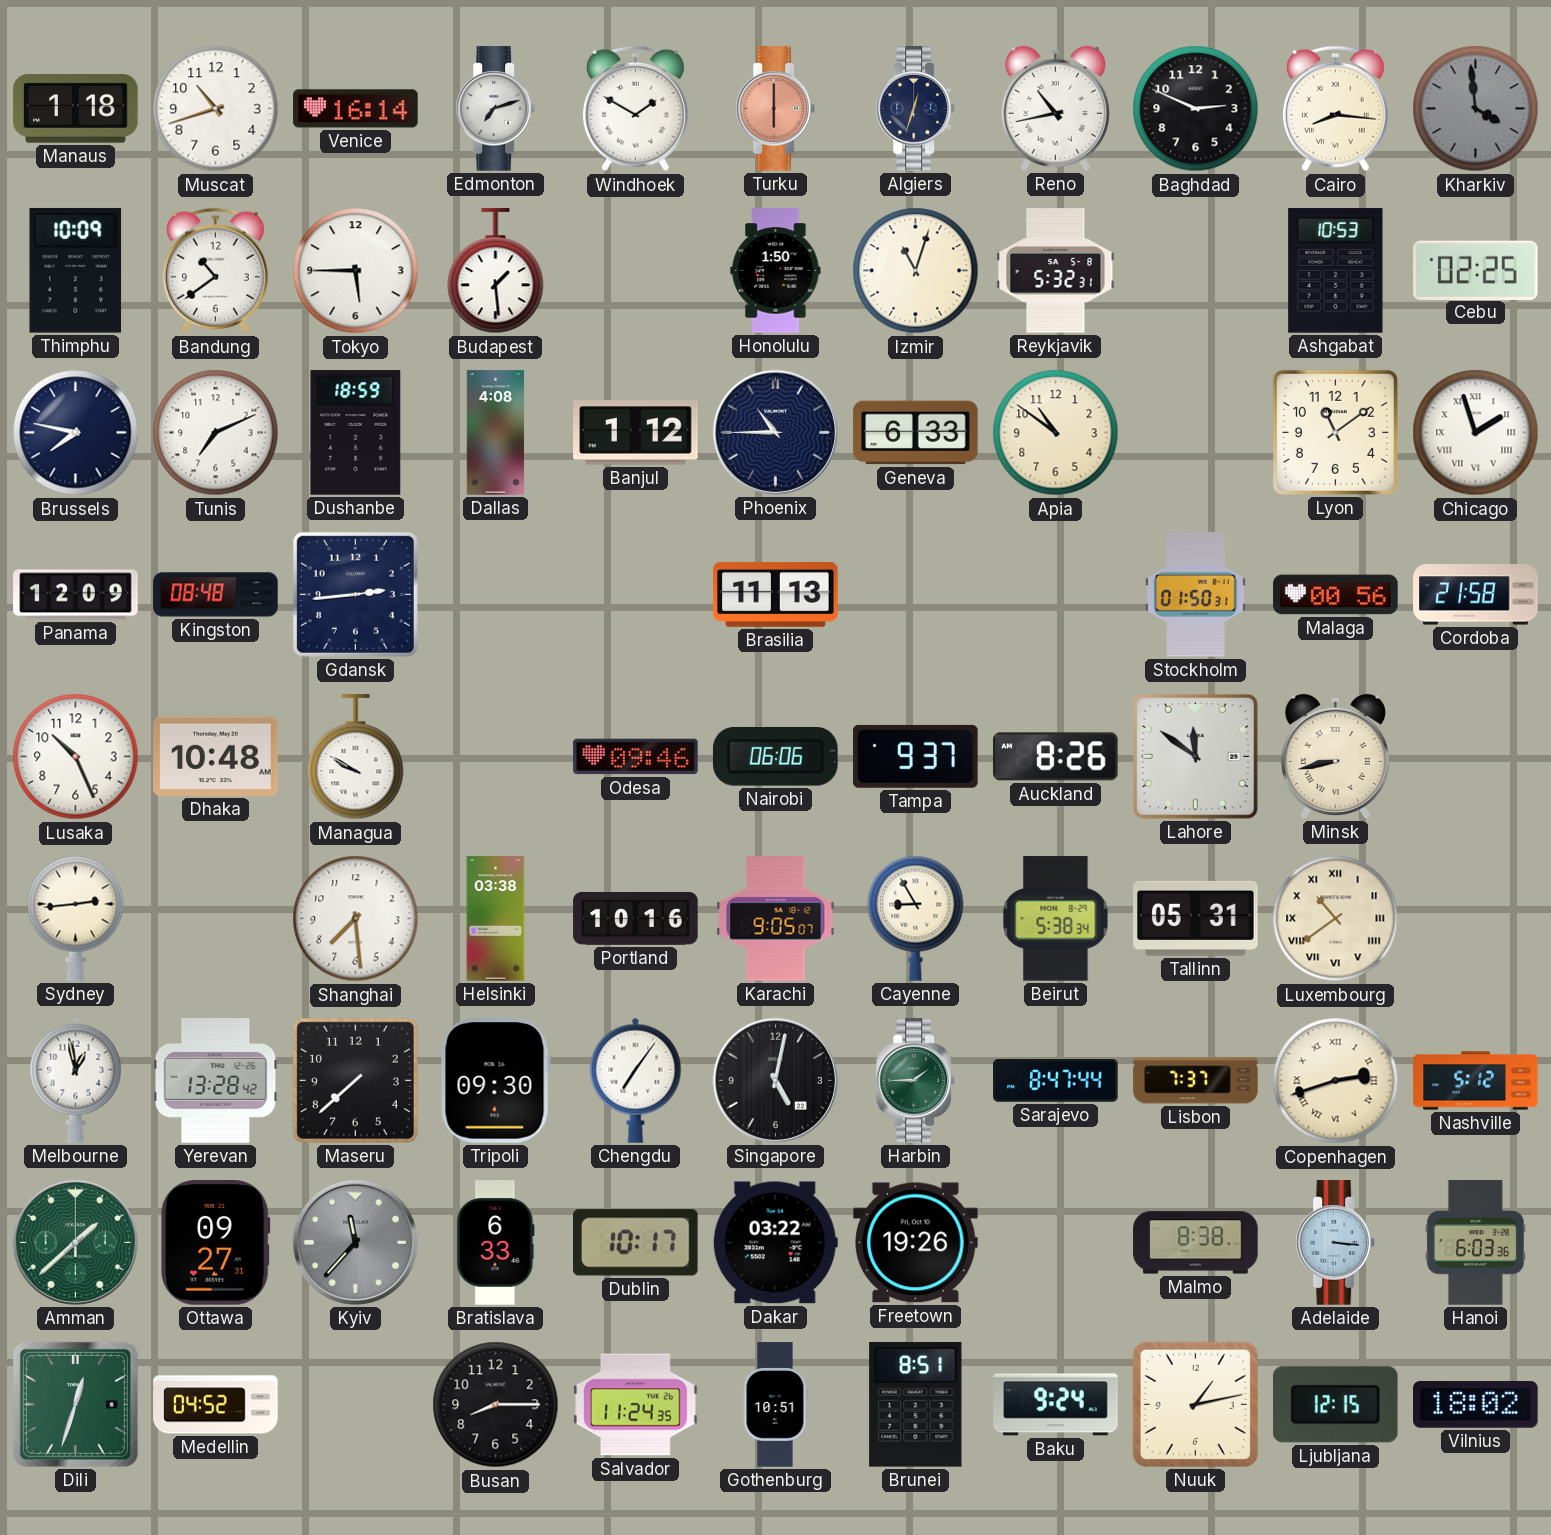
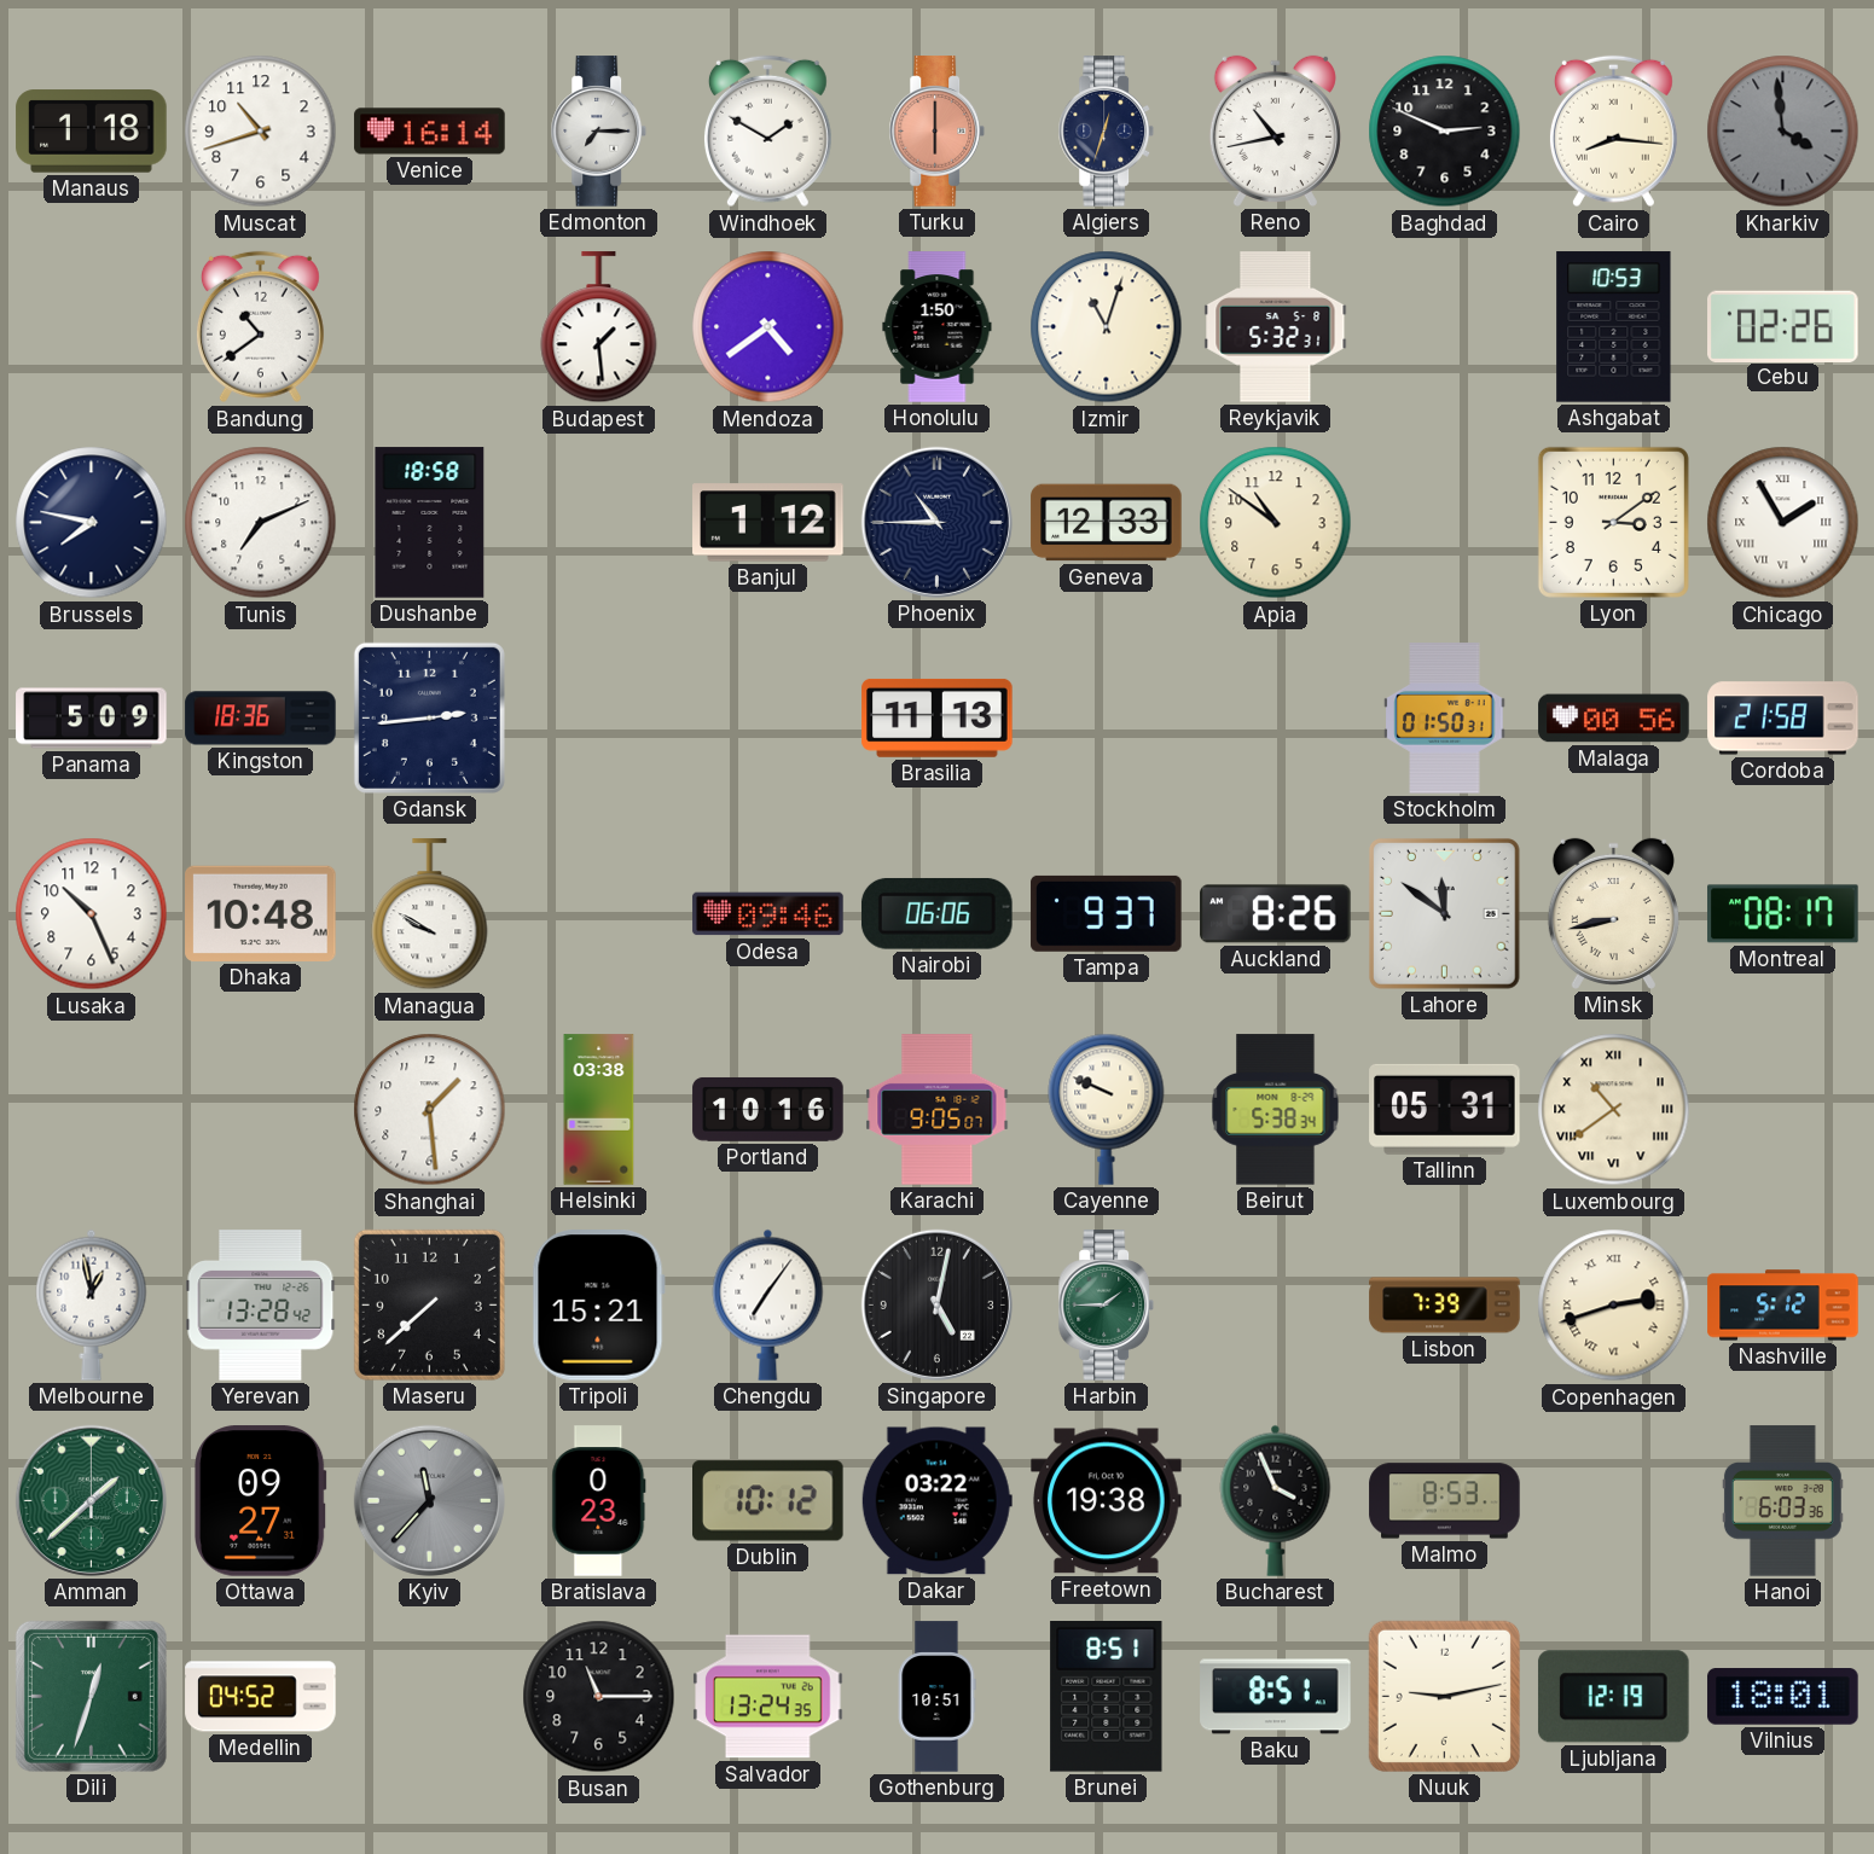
Edmonton: 7:12 -> 7:15
Thimphu: 10:09 -> none
Tokyo: 5:45 -> none
Mendoza: none -> 4:39
Cebu: 02:25 -> 02:26
Dushanbe: 18:59 -> 18:58
Dallas: 4:08 -> none
Geneva: 6:33 -> 12:33
Lyon: 11:09 -> 3:09
Chicago: 1:57 -> 1:55
Panama: 12:09 -> 5:09
Kingston: 08:48 -> 18:36
Montreal: none -> 08:17
Sydney: 2:44 -> none
Shanghai: 7:29 -> 1:29
Cayenne: 8:55 -> 9:49
Tripoli: 09:30 -> 15:21
Sarajevo: 8:47 -> none
Lisbon: 7:37 -> 7:39
Bratislava: 6:33 -> 0:23
Dublin: 10:17 -> 10:12
Freetown: 19:26 -> 19:38
Bucharest: none -> 3:56
Malmo: 8:38 -> 8:53
Adelaide: 3:16 -> none
Busan: 8:15 -> 11:15
Salvador: 11:24 -> 13:24
Baku: 9:24 -> 8:51
Nuuk: 1:13 -> 9:13
Ljubljana: 12:15 -> 12:19
Vilnius: 18:02 -> 18:01
